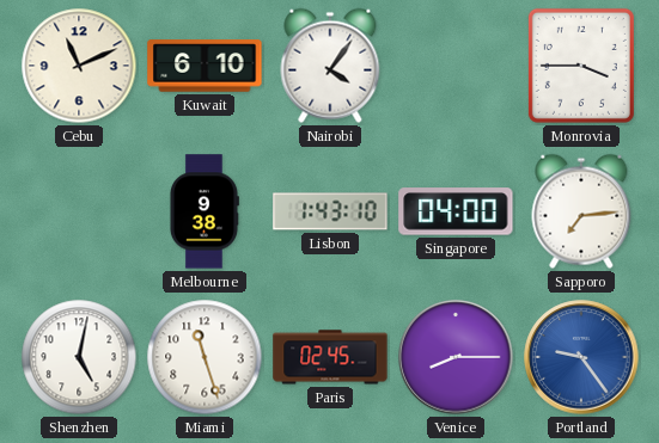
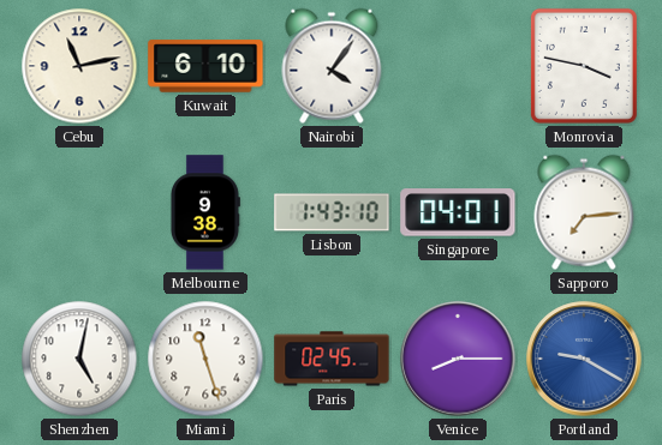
Cebu: 11:11 -> 11:13
Monrovia: 3:45 -> 3:47
Singapore: 04:00 -> 04:01
Portland: 9:24 -> 9:20
